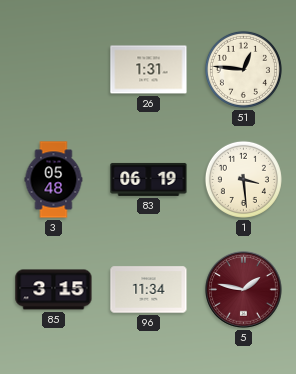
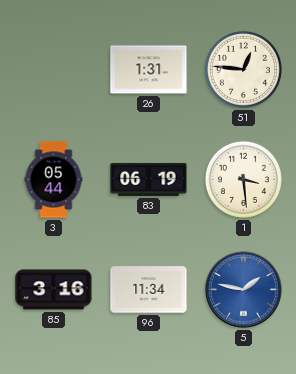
3: 05:48 -> 05:44
85: 3:15 -> 3:16
5 dial: burgundy -> blue
